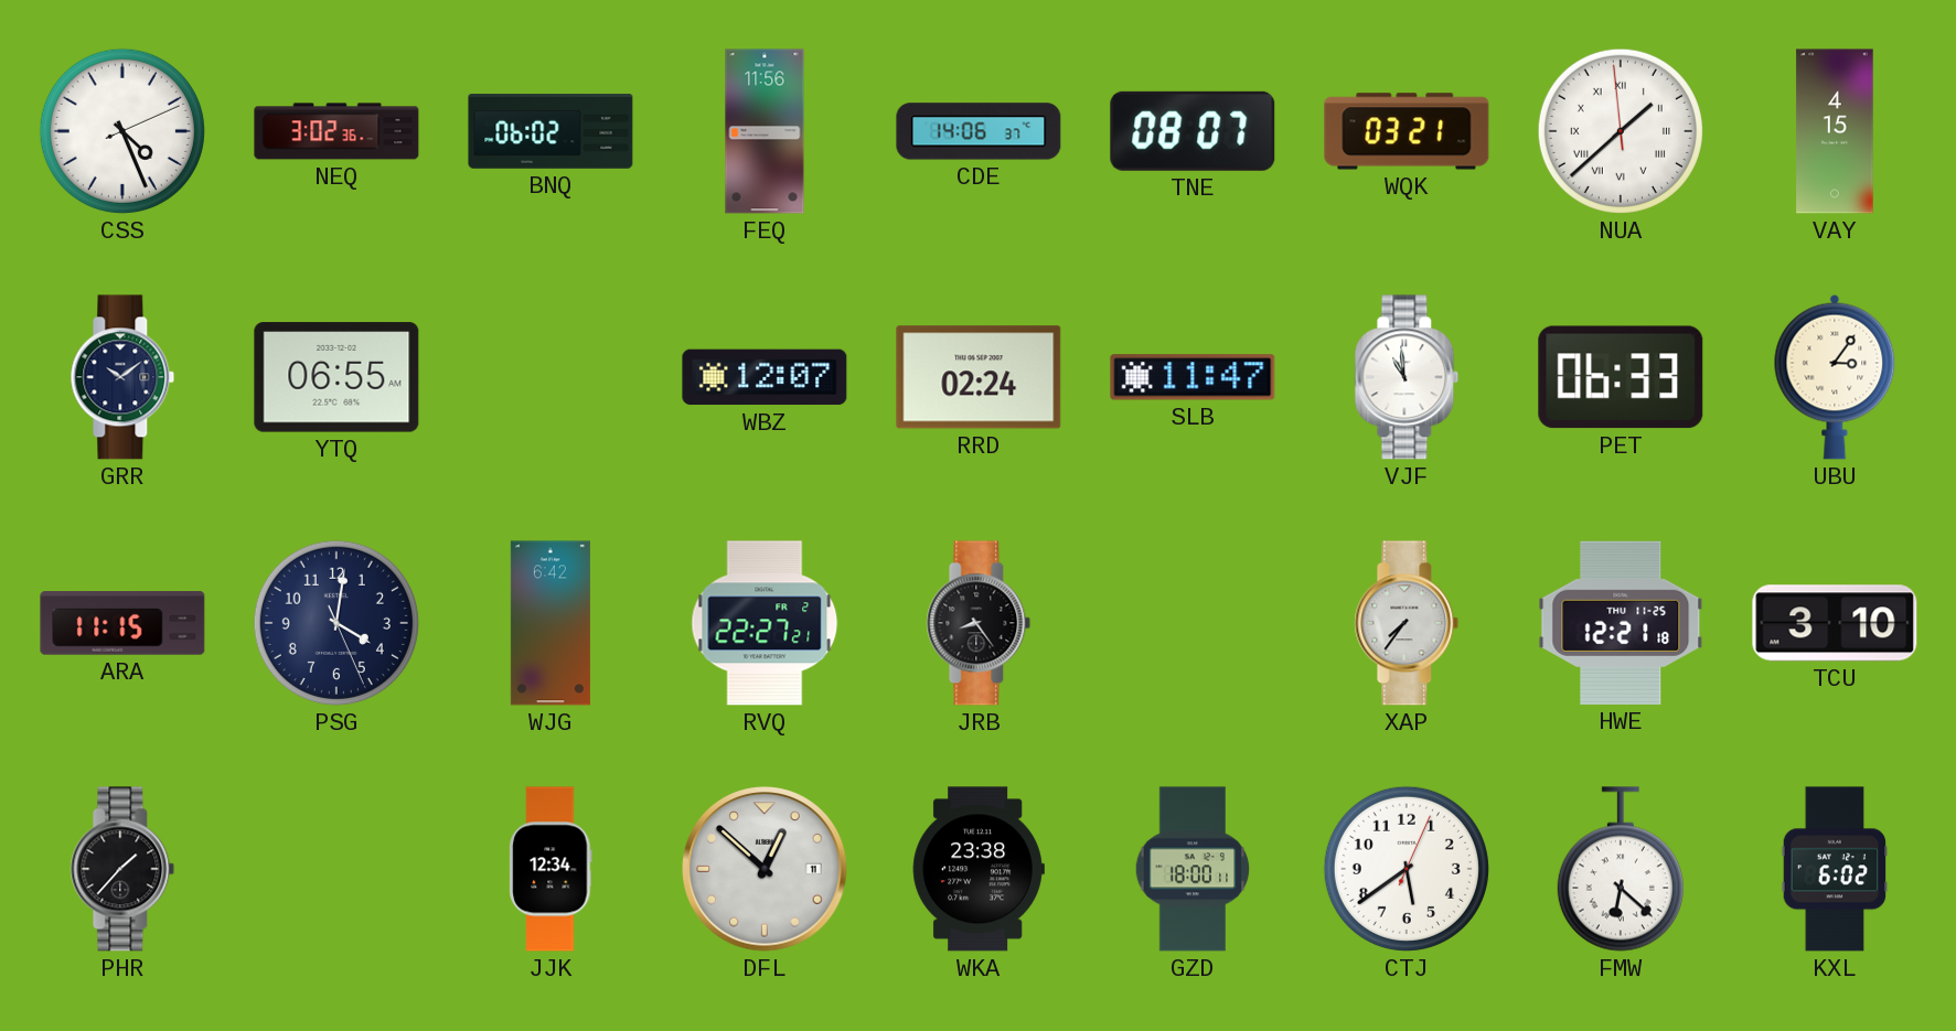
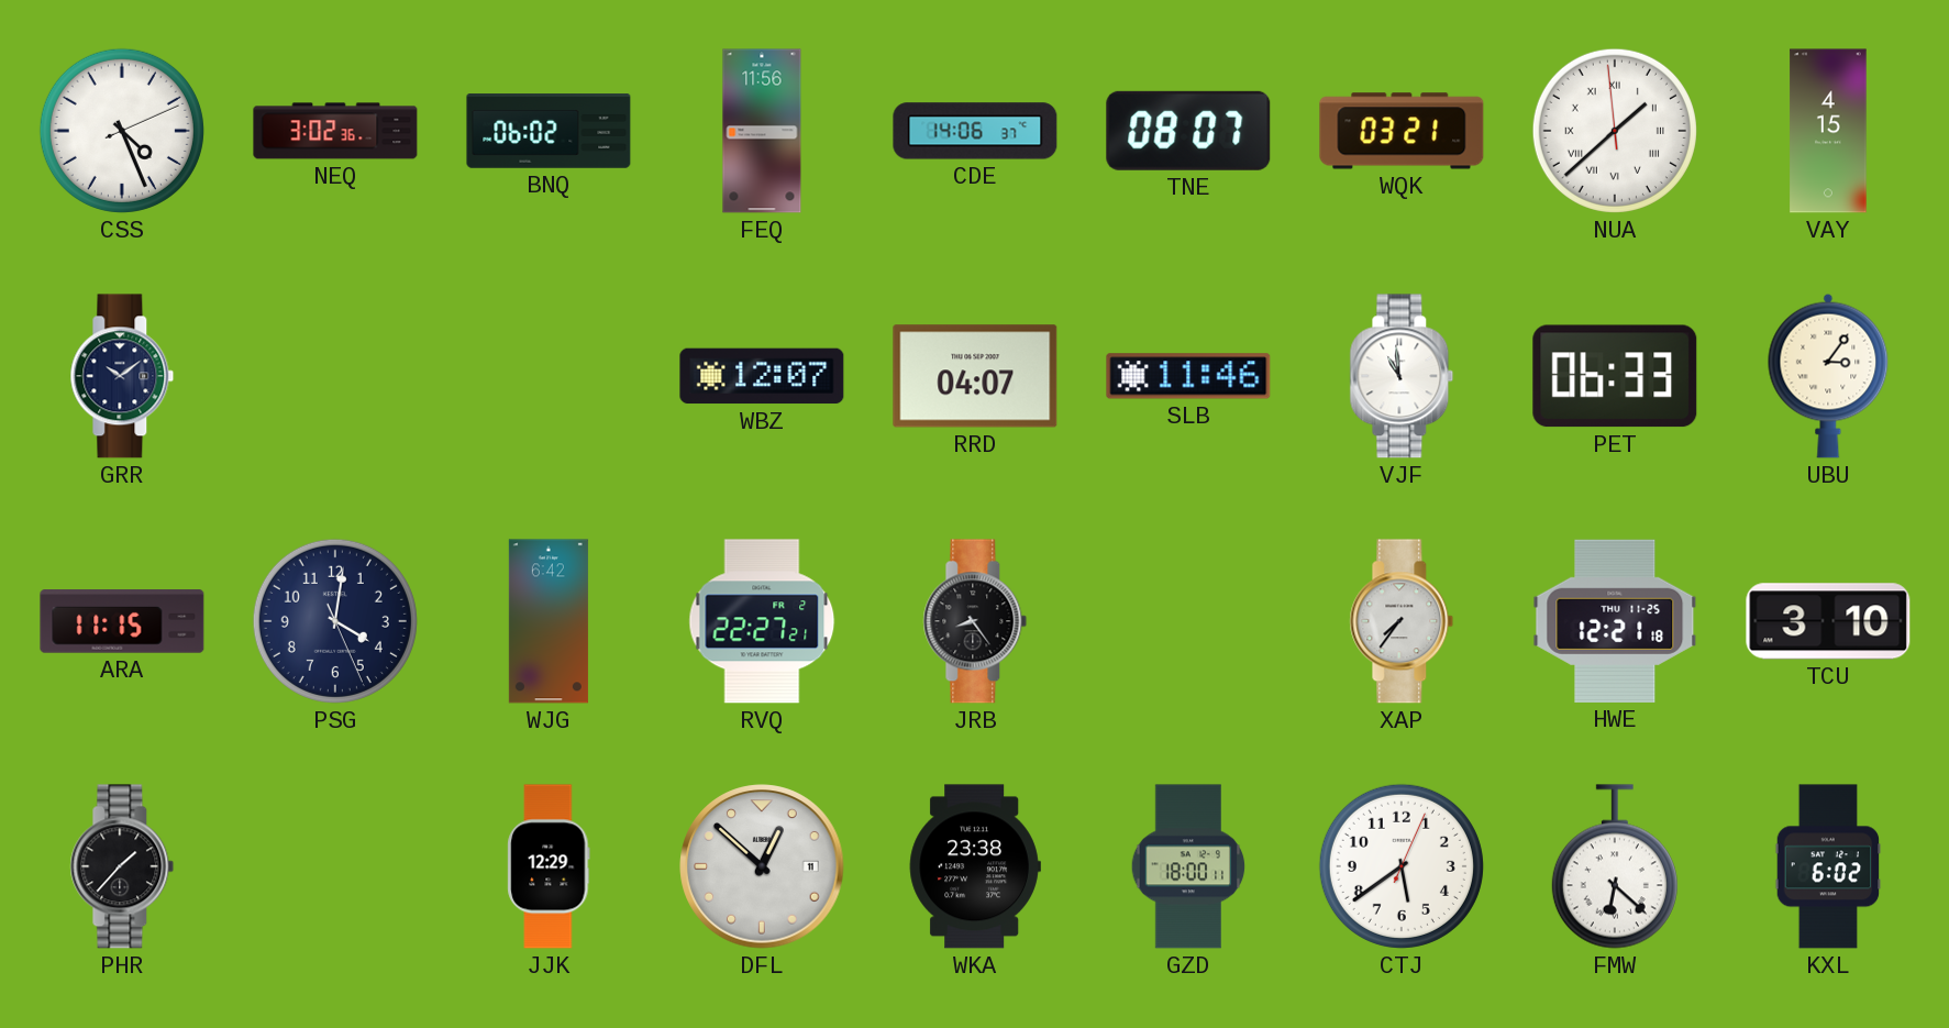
YTQ: 06:55 -> none
RRD: 02:24 -> 04:07
SLB: 11:47 -> 11:46
JJK: 12:34 -> 12:29
